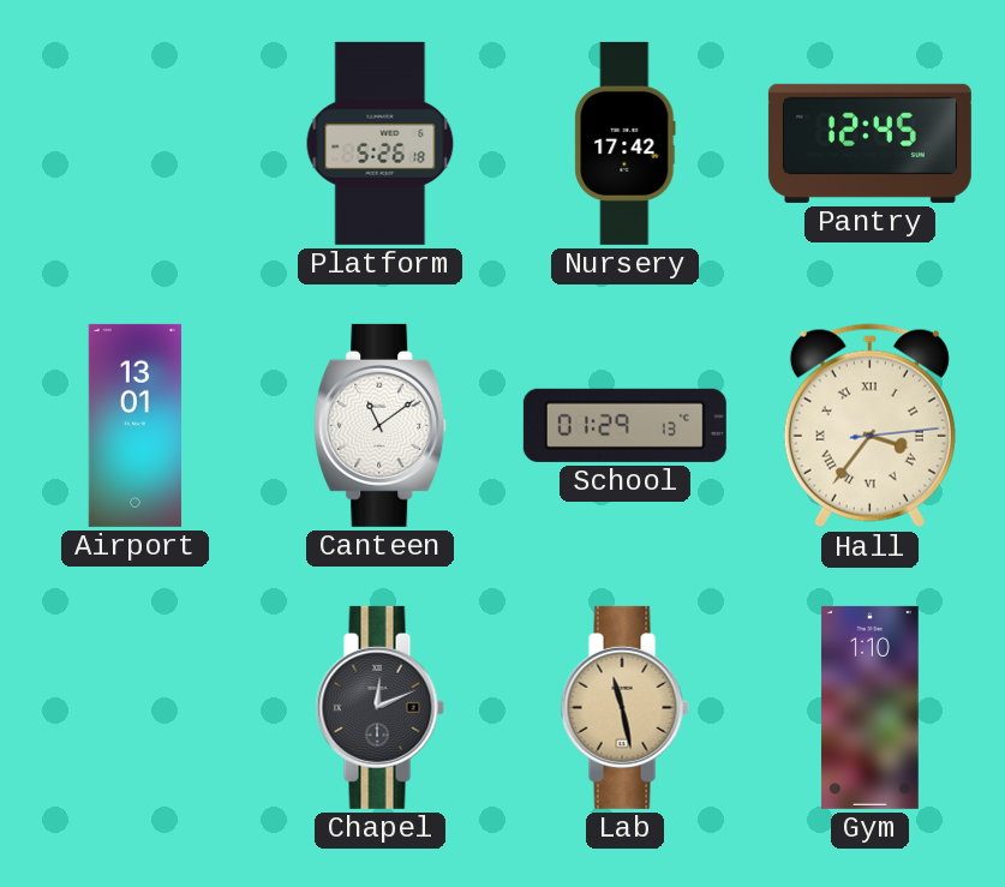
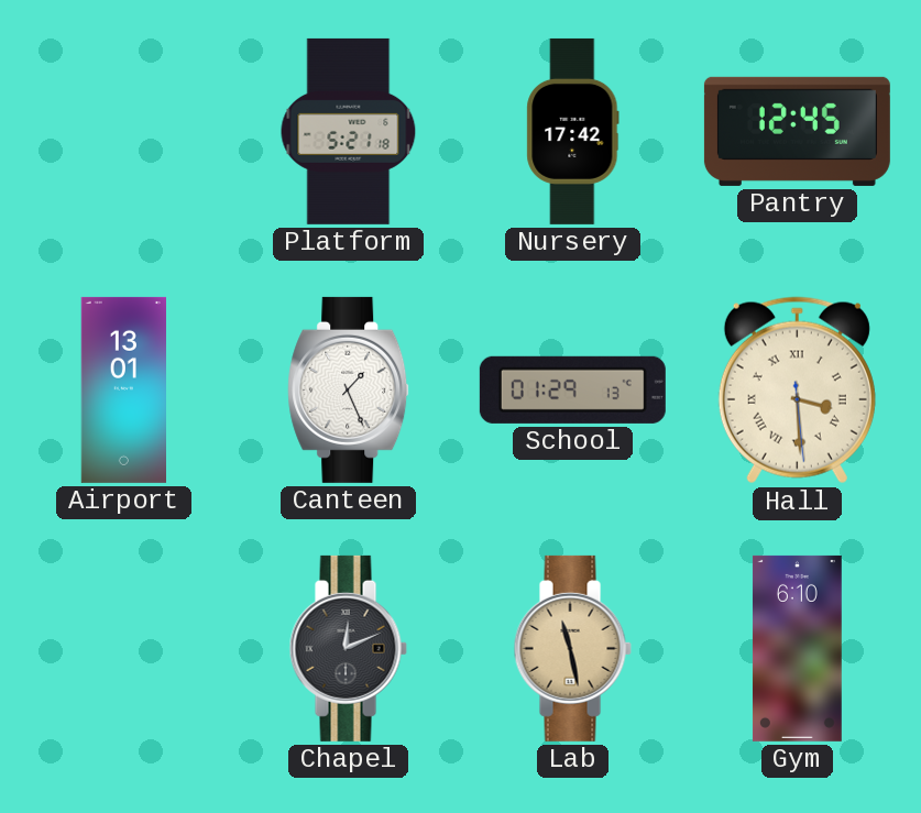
Platform: 5:26 -> 5:21
Canteen: 11:09 -> 1:26
Hall: 3:36 -> 3:29
Gym: 1:10 -> 6:10
